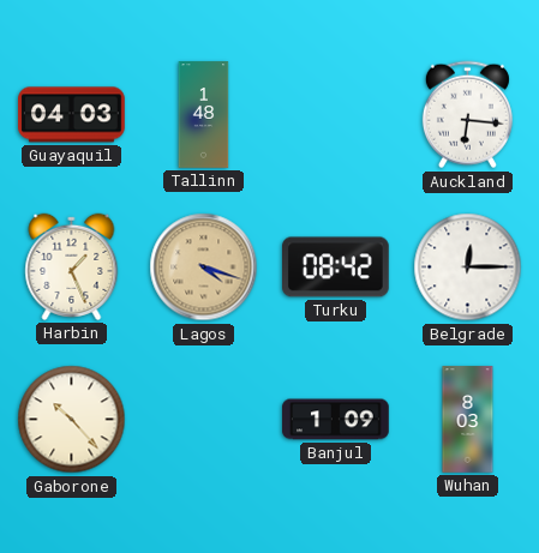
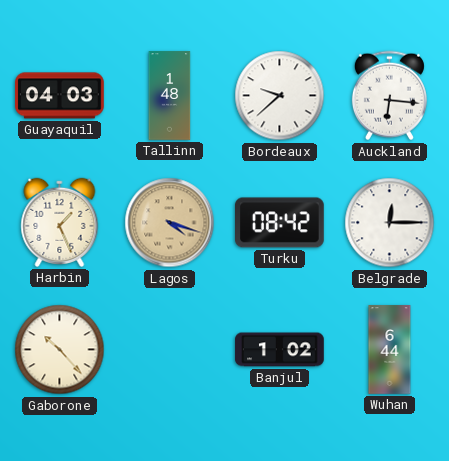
Bordeaux: none -> 9:38
Banjul: 1:09 -> 1:02
Wuhan: 8:03 -> 6:44
